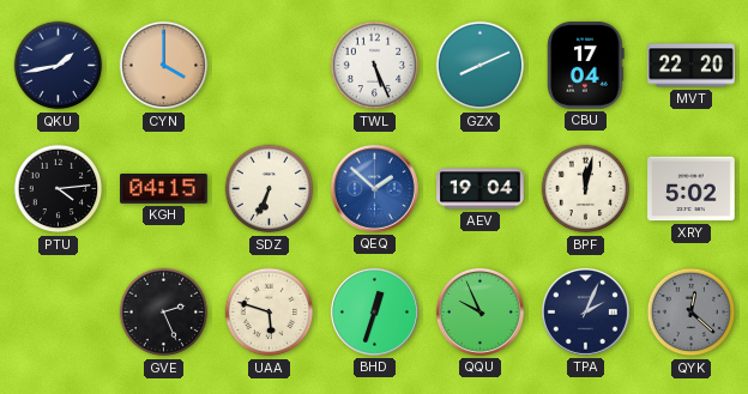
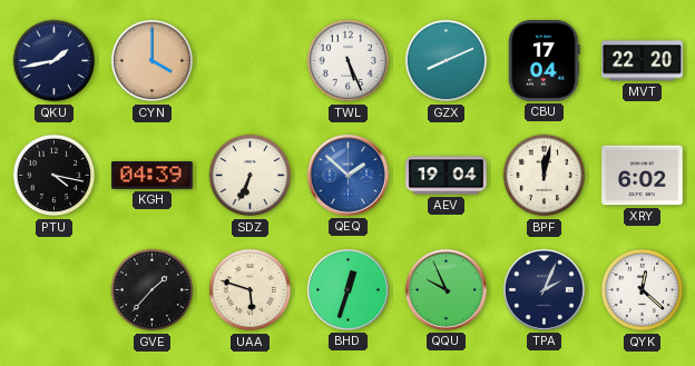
PTU: 4:14 -> 4:17
KGH: 04:15 -> 04:39
XRY: 5:02 -> 6:02
GVE: 2:26 -> 1:37
QYK dial: grey -> white
